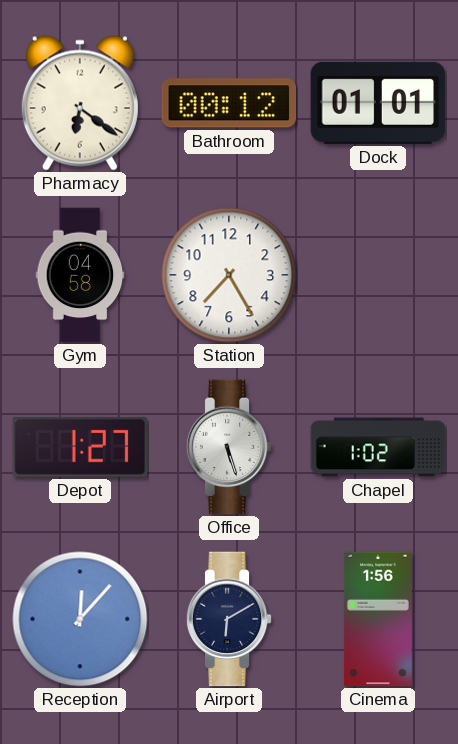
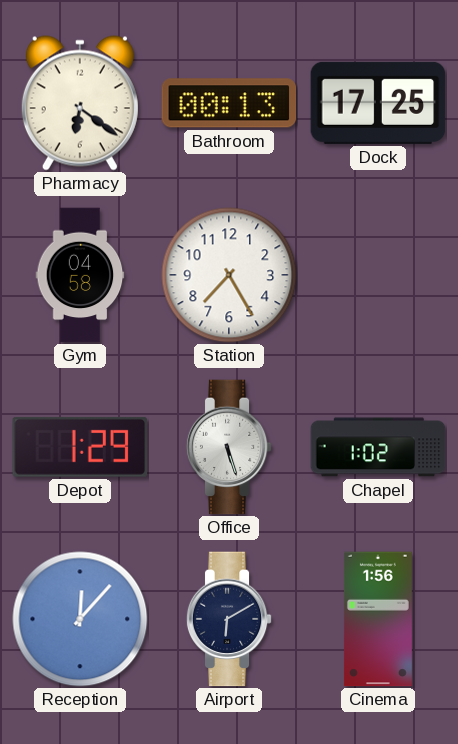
Bathroom: 00:12 -> 00:13
Dock: 01:01 -> 17:25
Depot: 1:27 -> 1:29
